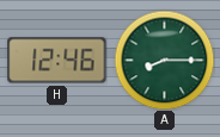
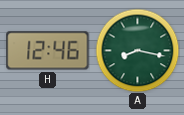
A: 8:15 -> 8:17
